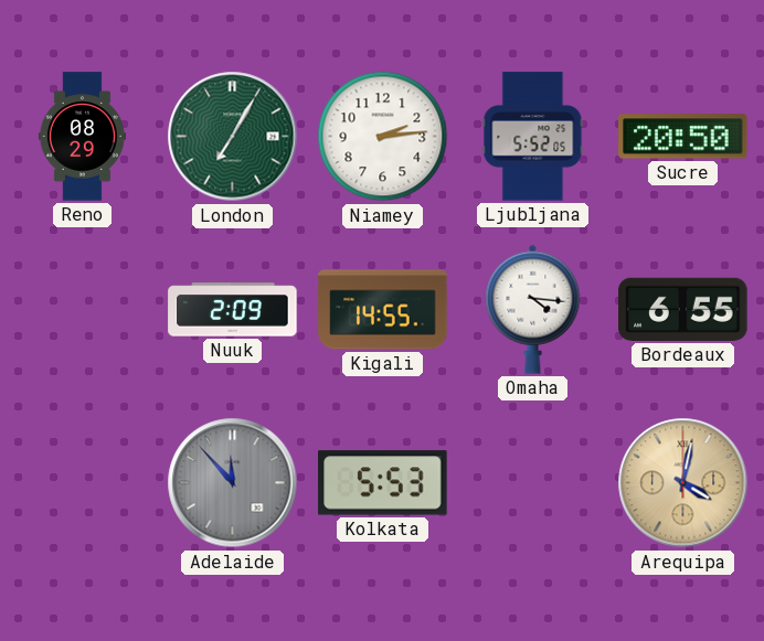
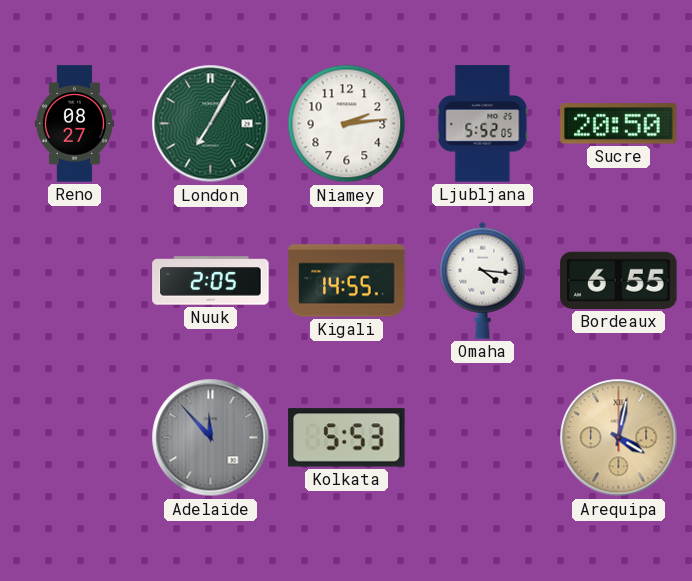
Reno: 08:29 -> 08:27
Nuuk: 2:09 -> 2:05
